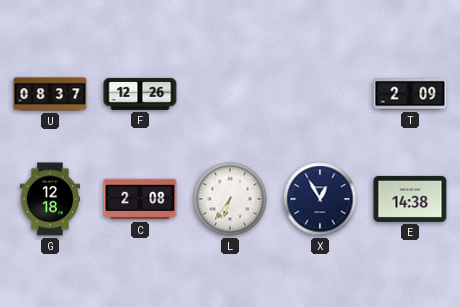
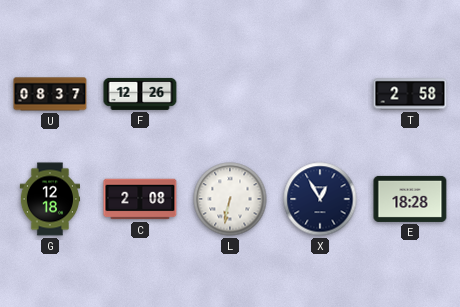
T: 2:09 -> 2:58
L: 6:36 -> 6:32
E: 14:38 -> 18:28
